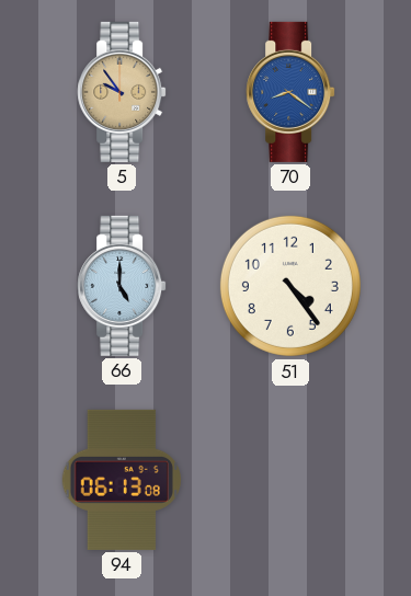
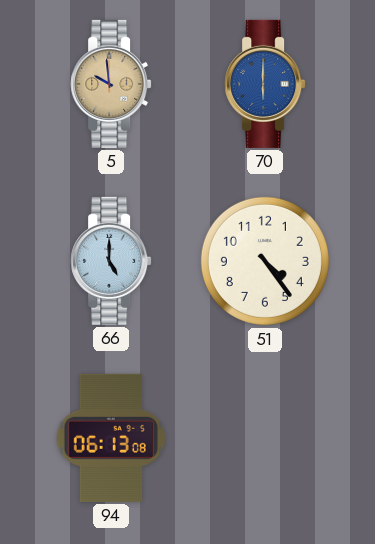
5: 9:54 -> 9:59
70: 8:21 -> 6:00
